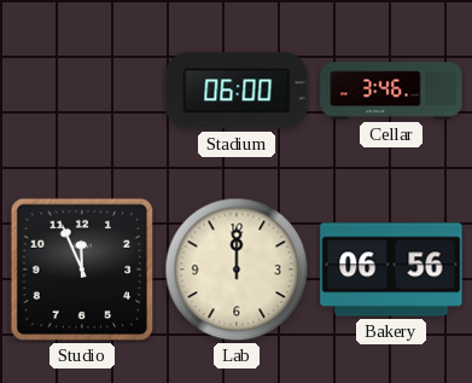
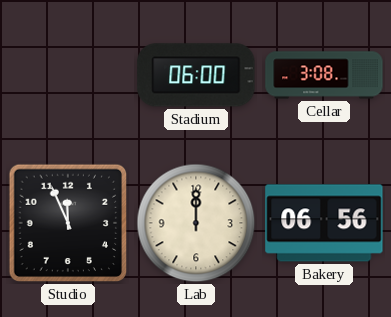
Cellar: 3:46 -> 3:08
